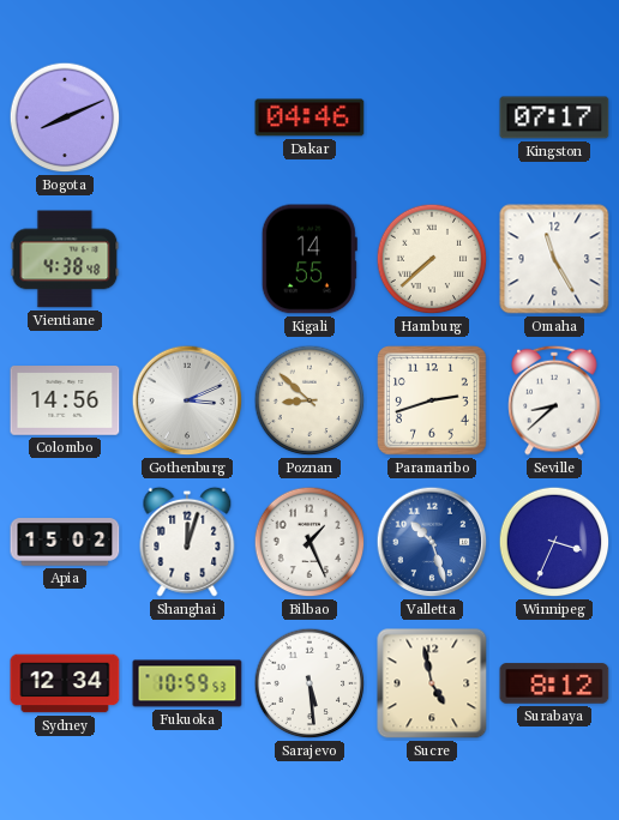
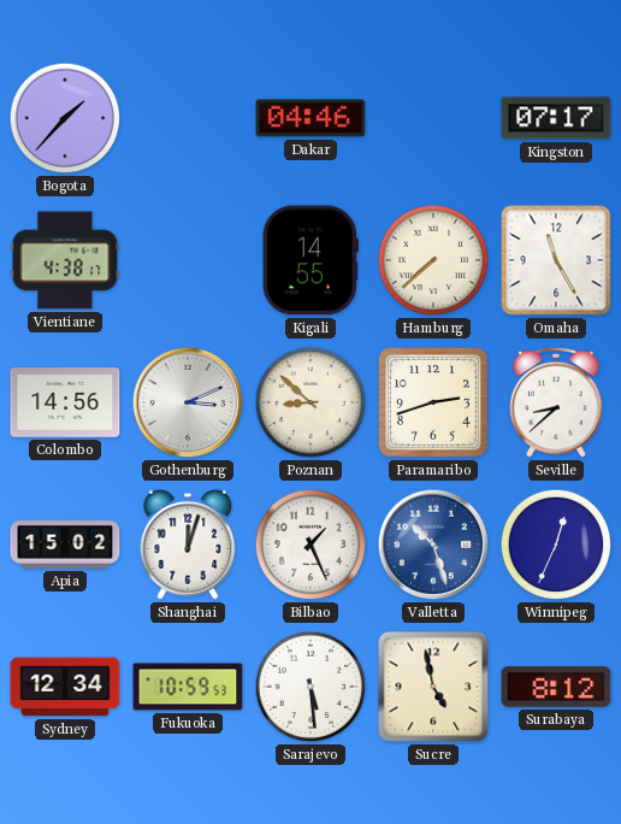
Bogota: 8:11 -> 1:37
Vientiane: 4:38:48 -> 4:38:17
Winnipeg: 3:34 -> 12:34
